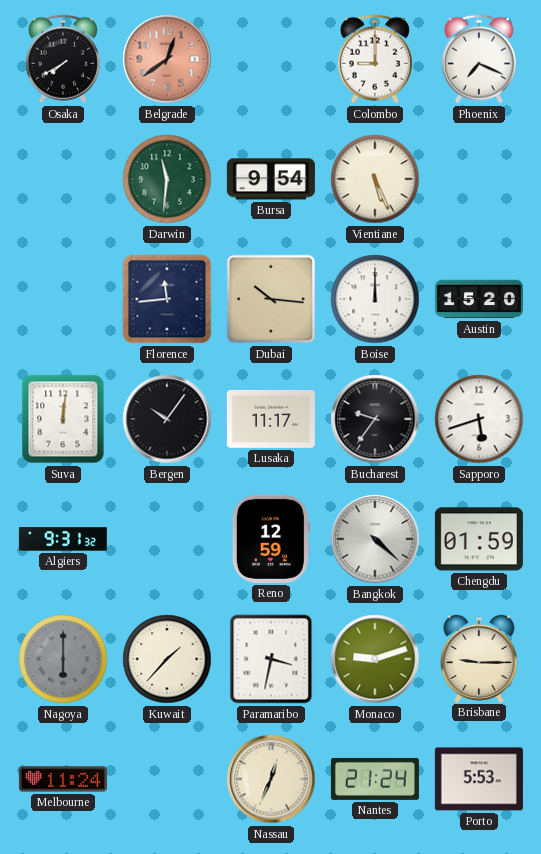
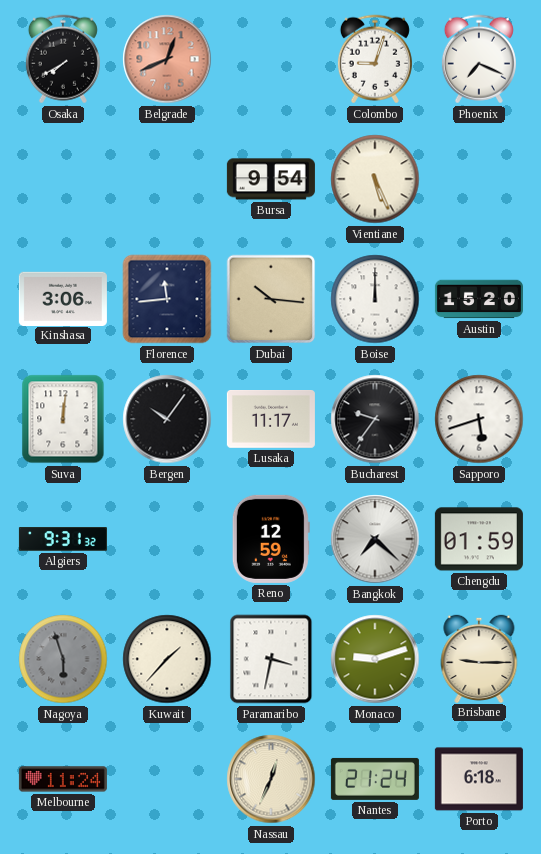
Belgrade: 12:39 -> 12:41
Colombo: 9:00 -> 9:03
Darwin: 11:31 -> none
Kinshasa: none -> 3:06
Bangkok: 4:22 -> 7:22
Nagoya: 6:00 -> 5:57
Porto: 5:53 -> 6:18
